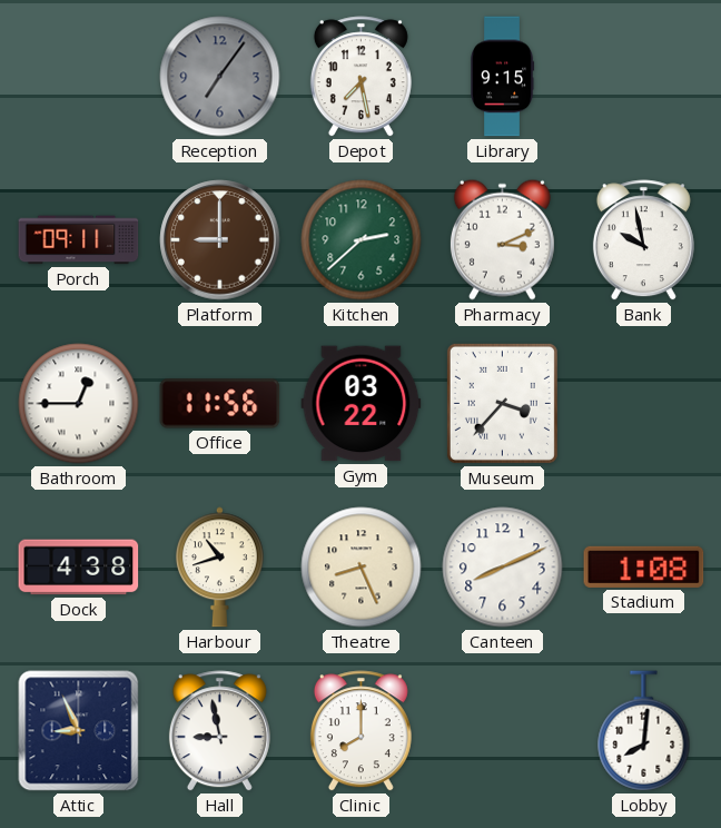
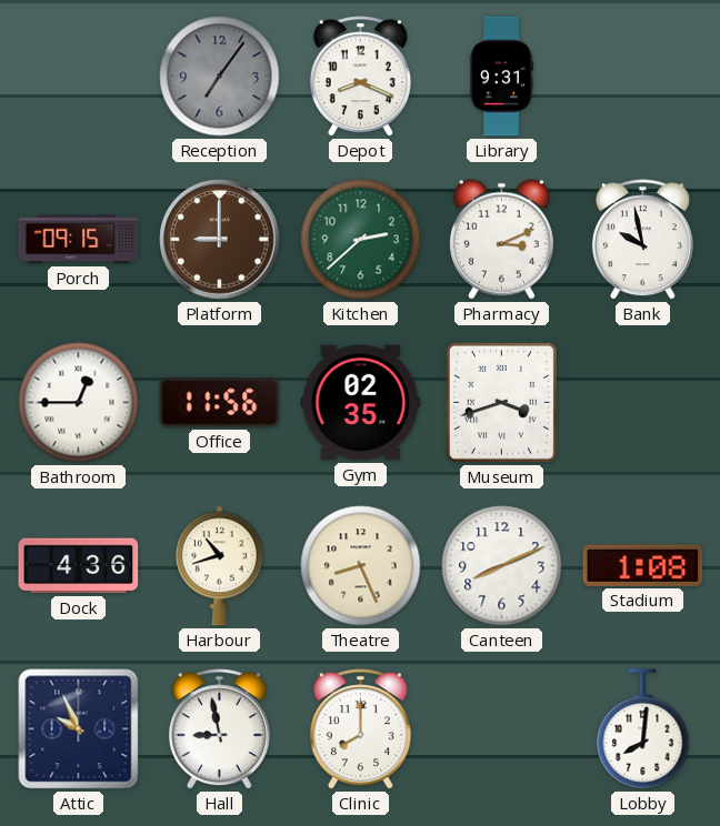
Depot: 7:28 -> 8:19
Library: 9:15 -> 9:31
Porch: 09:11 -> 09:15
Gym: 03:22 -> 02:35
Museum: 3:37 -> 3:42
Dock: 4:38 -> 4:36
Attic: 8:56 -> 9:56
